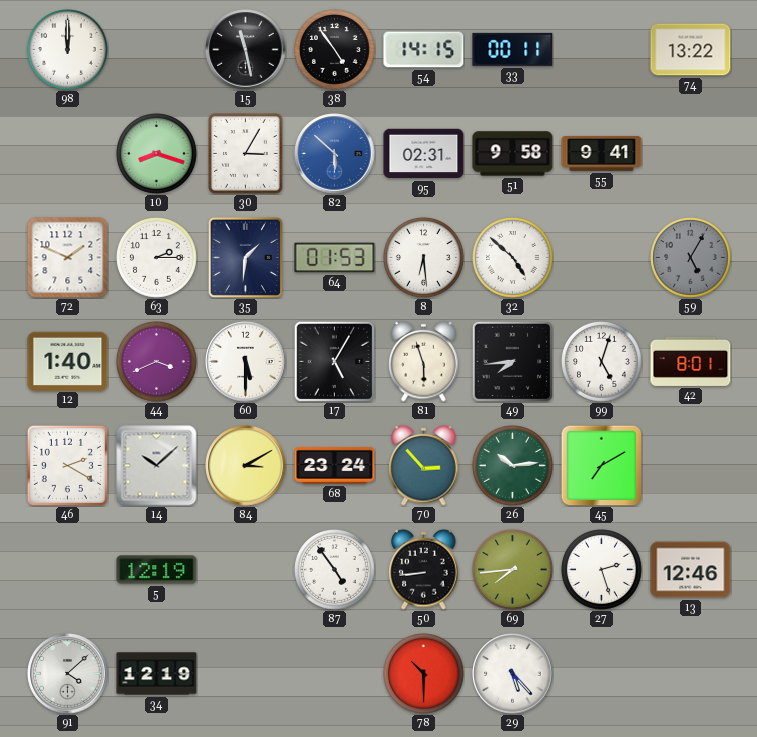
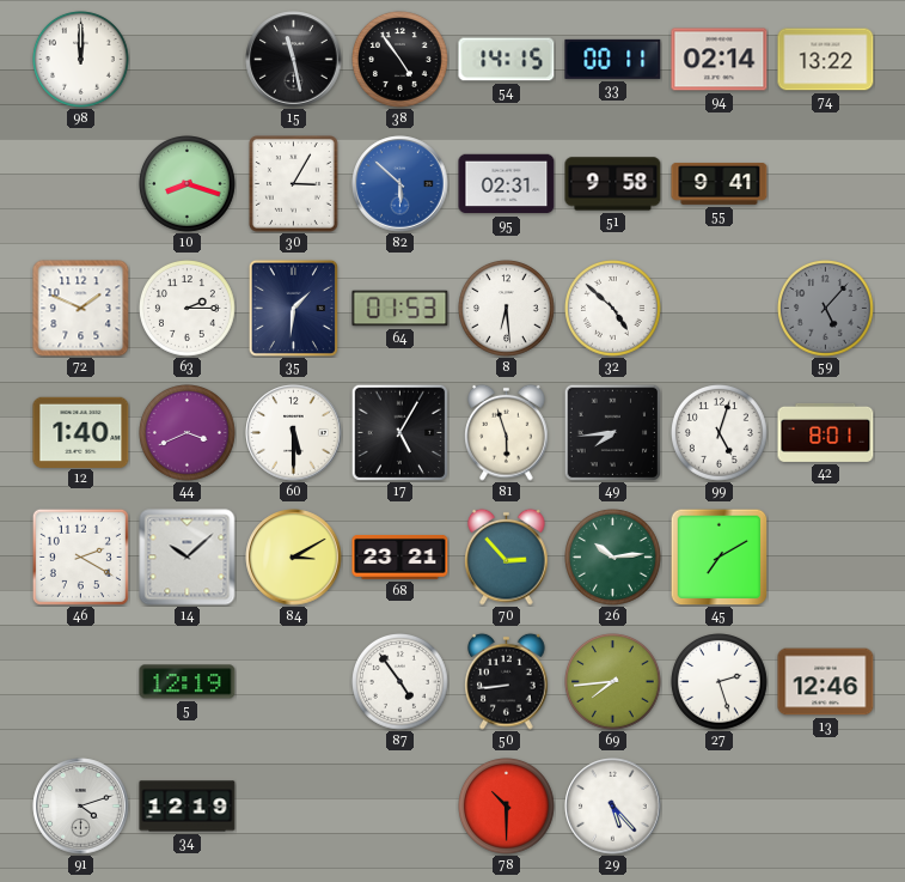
94: none -> 02:14
59: 5:05 -> 5:07
68: 23:24 -> 23:21
91: 4:08 -> 4:12
